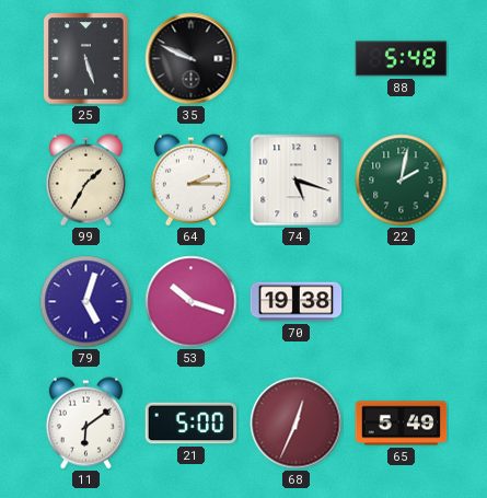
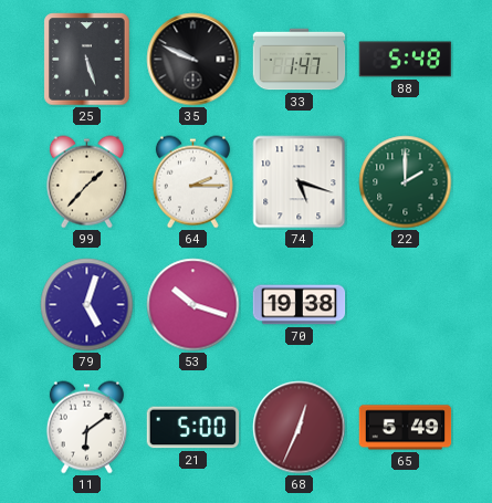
33: none -> 1:47
99: 1:35 -> 1:37
22: 2:02 -> 2:00
